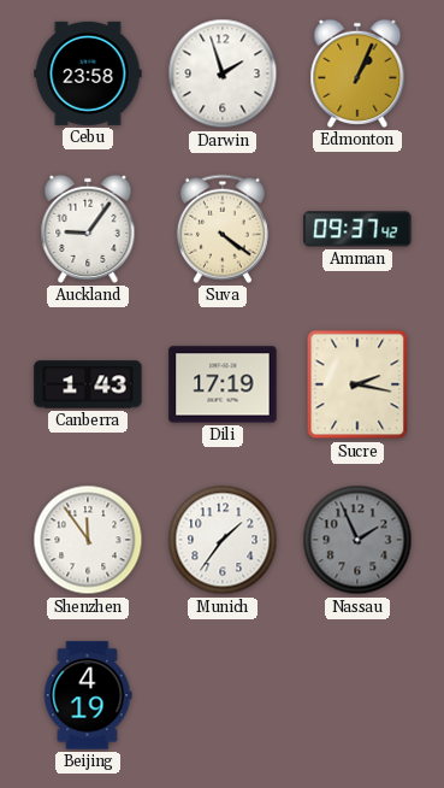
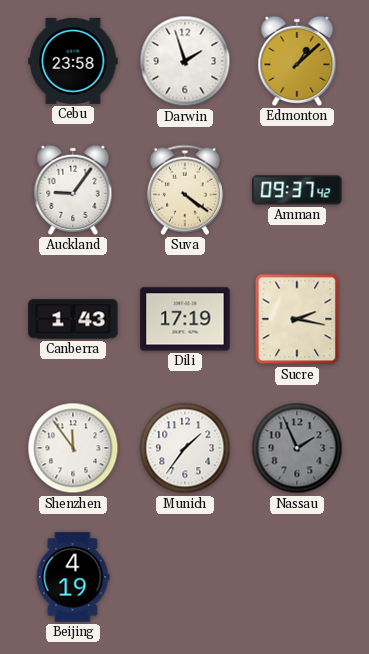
Edmonton: 1:04 -> 1:08
